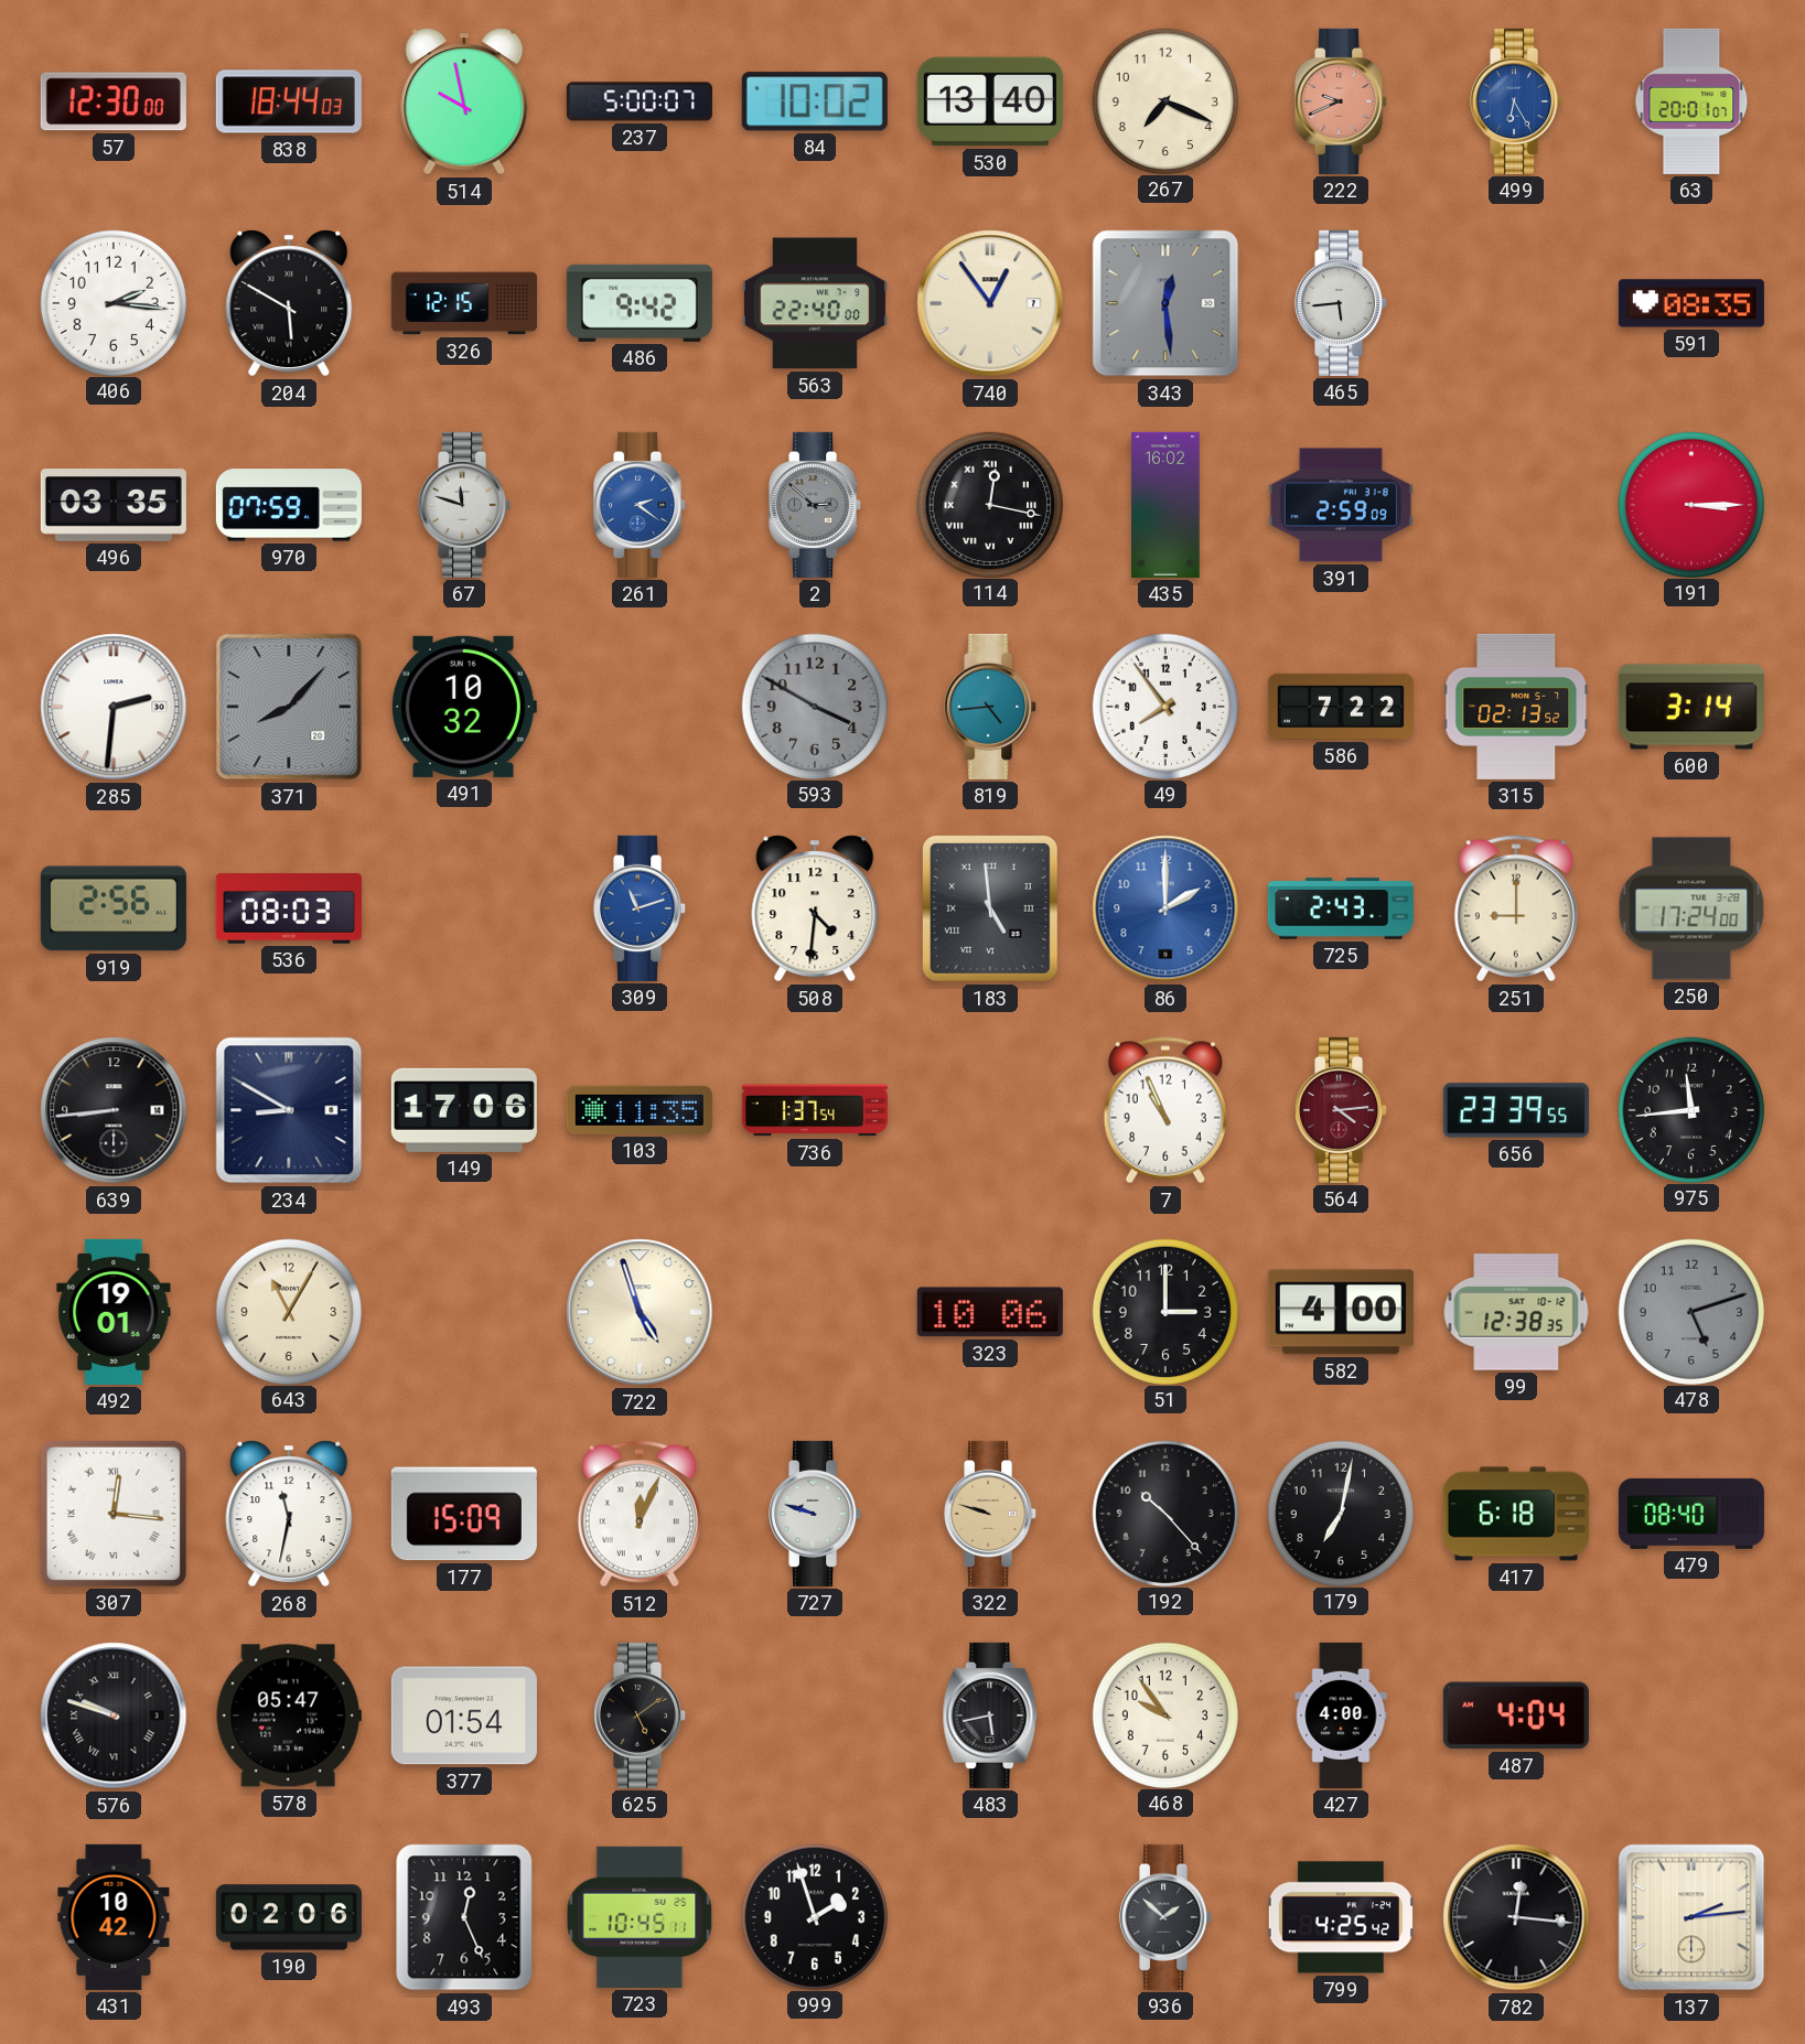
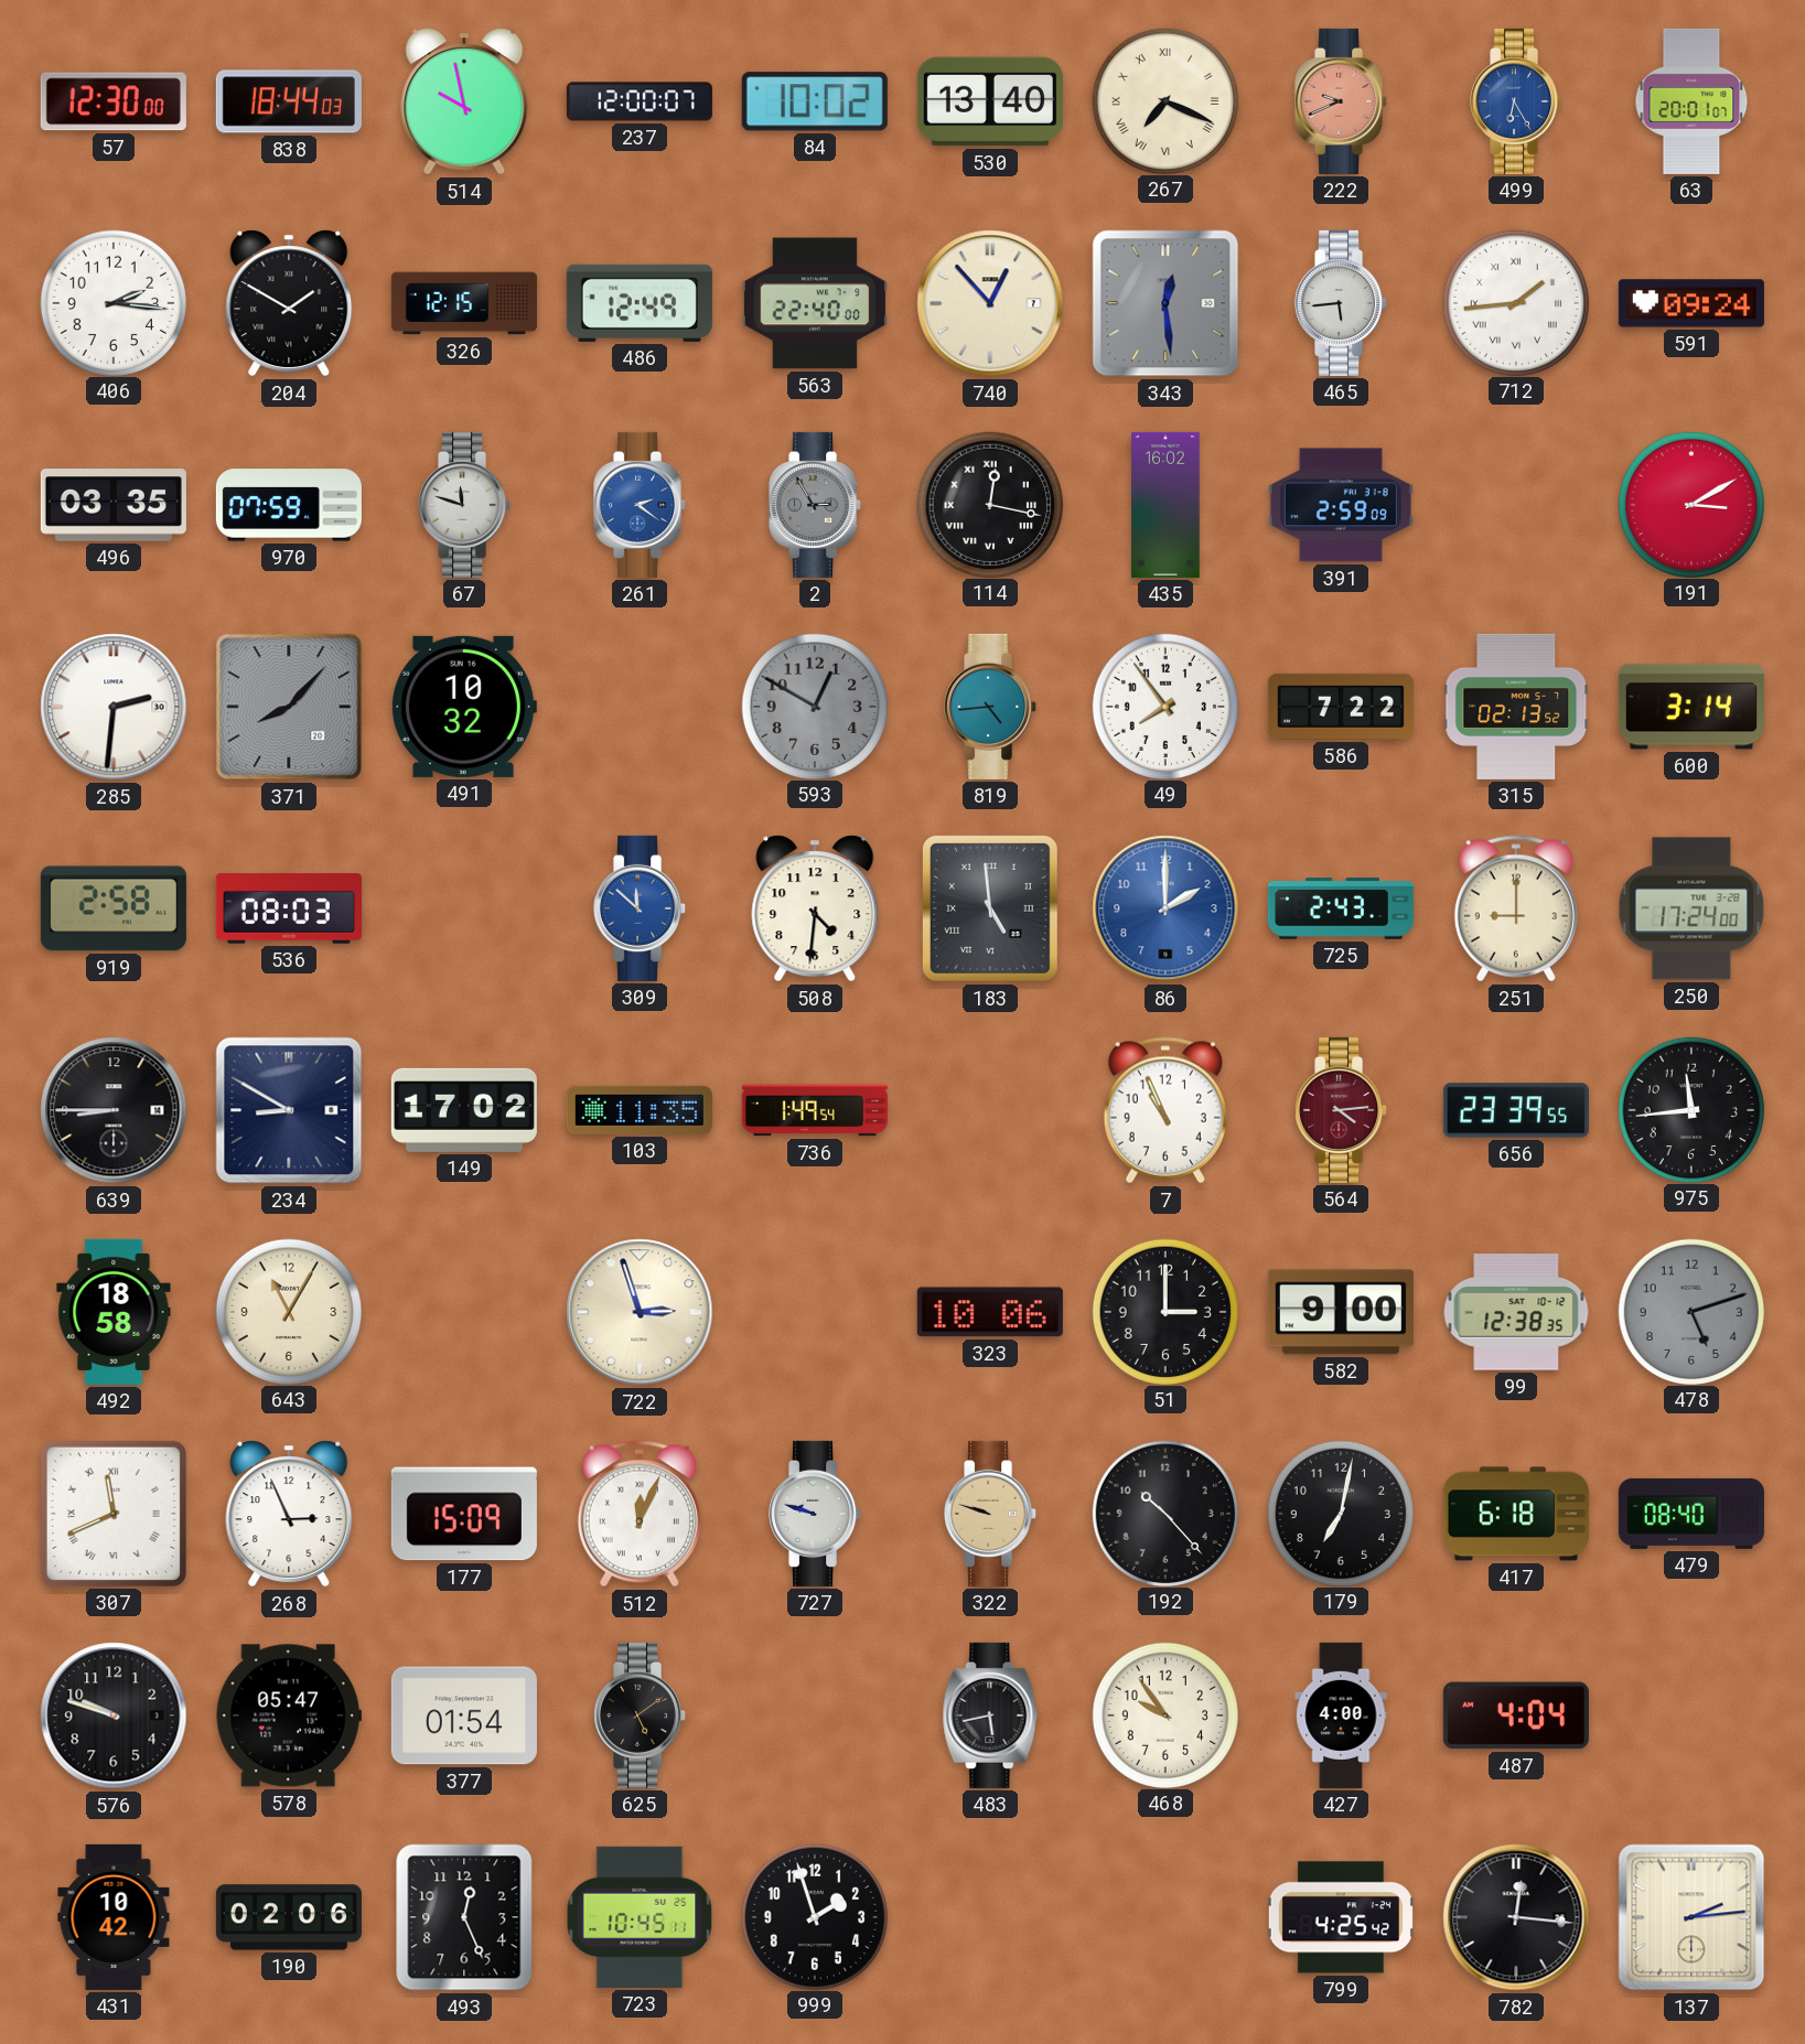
237: 5:00 -> 12:00
267 numerals: Arabic -> Roman
204: 5:50 -> 1:50
486: 9:42 -> 12:49
740: 12:54 -> 12:53
712: none -> 1:44
591: 08:35 -> 09:24
2: 2:52 -> 2:55
191: 3:15 -> 3:10
593: 3:50 -> 12:50
919: 2:56 -> 2:58
309: 11:12 -> 11:52
639: 8:44 -> 8:45
149: 17:06 -> 17:02
736: 1:37 -> 1:49
492: 19:01 -> 18:58
722: 4:57 -> 2:57
582: 4:00 -> 9:00
307: 12:16 -> 11:41
268: 11:32 -> 2:56
576 numerals: Roman -> Arabic
936: 1:52 -> none
